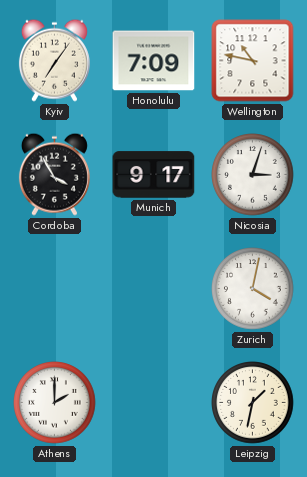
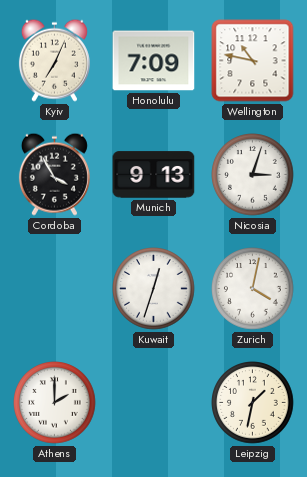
Kyiv: 7:06 -> 7:04
Munich: 9:17 -> 9:13
Kuwait: none -> 12:33
